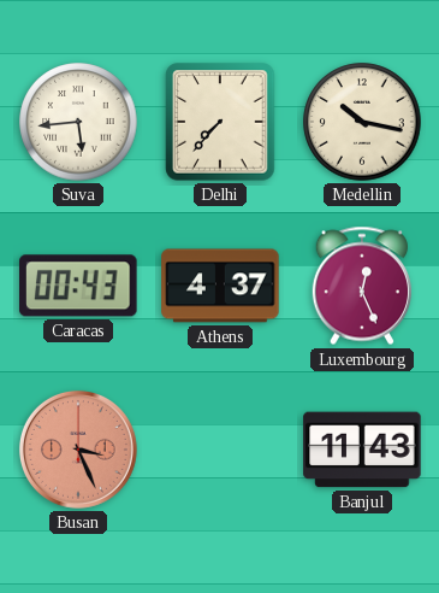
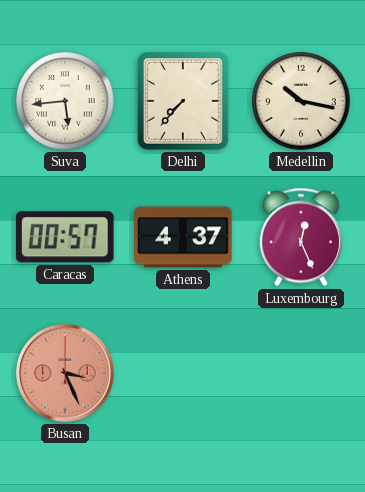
Caracas: 00:43 -> 00:57
Banjul: 11:43 -> none
